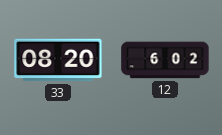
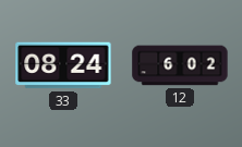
33: 08:20 -> 08:24
